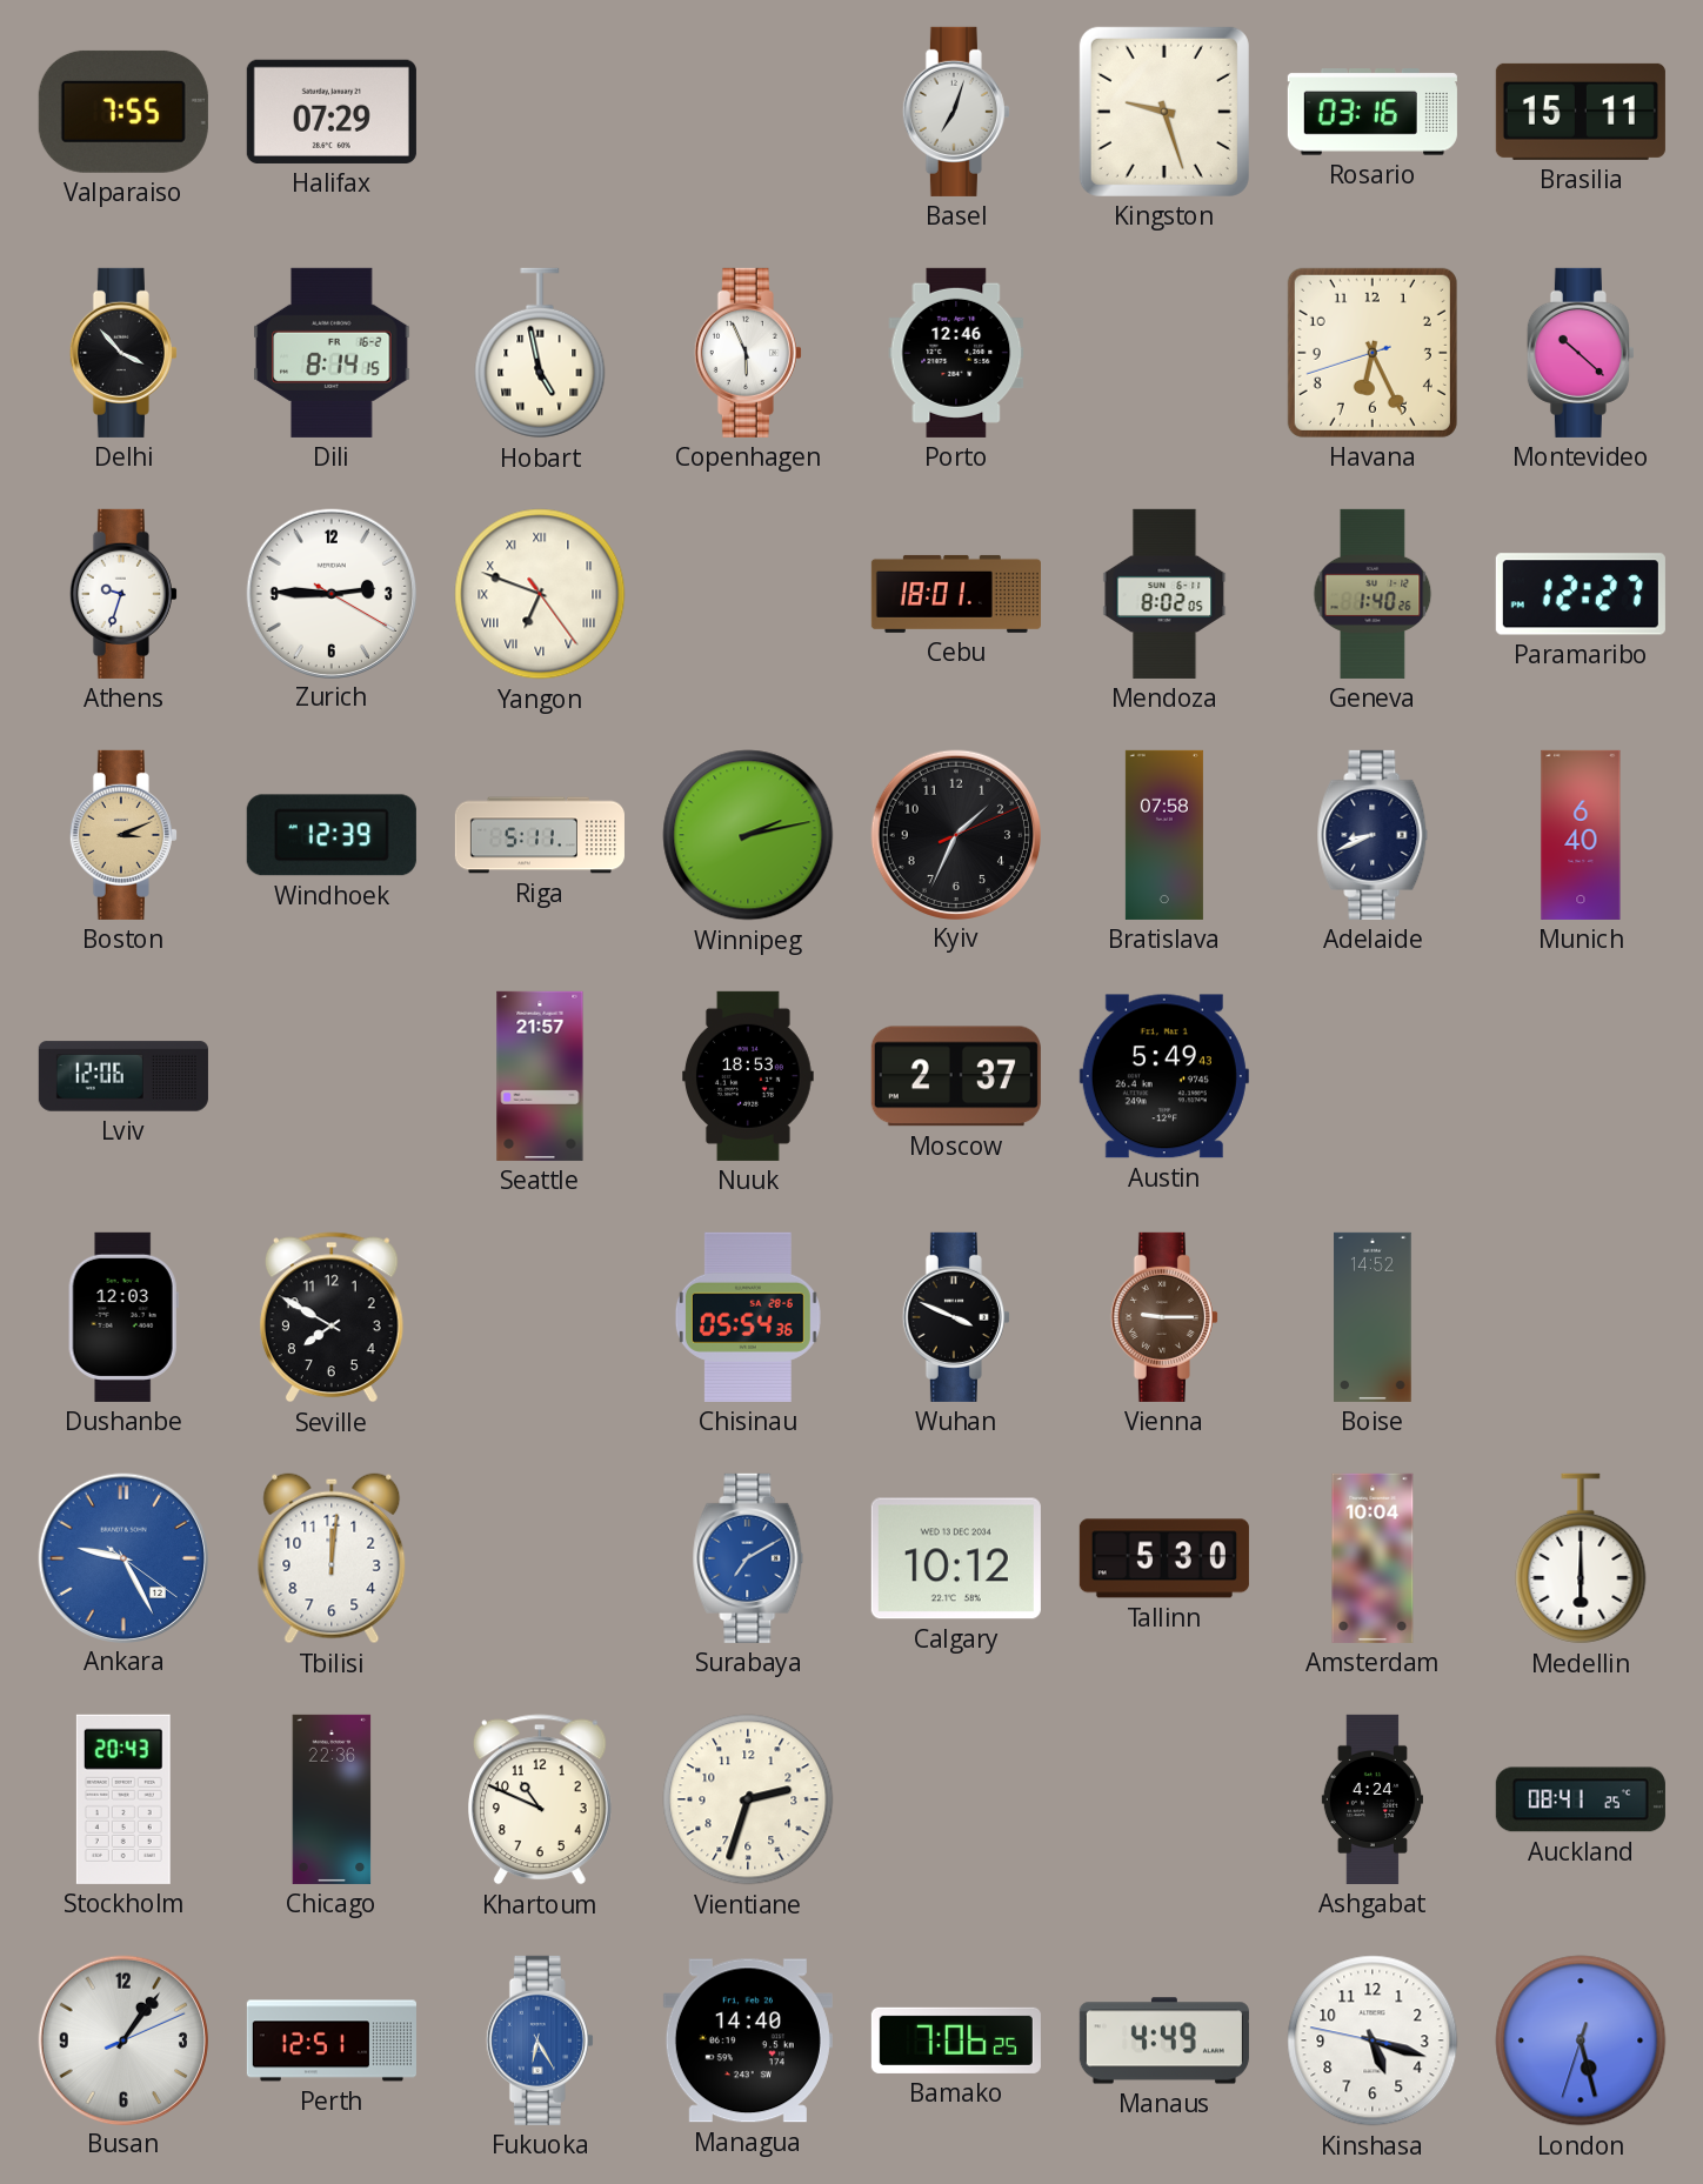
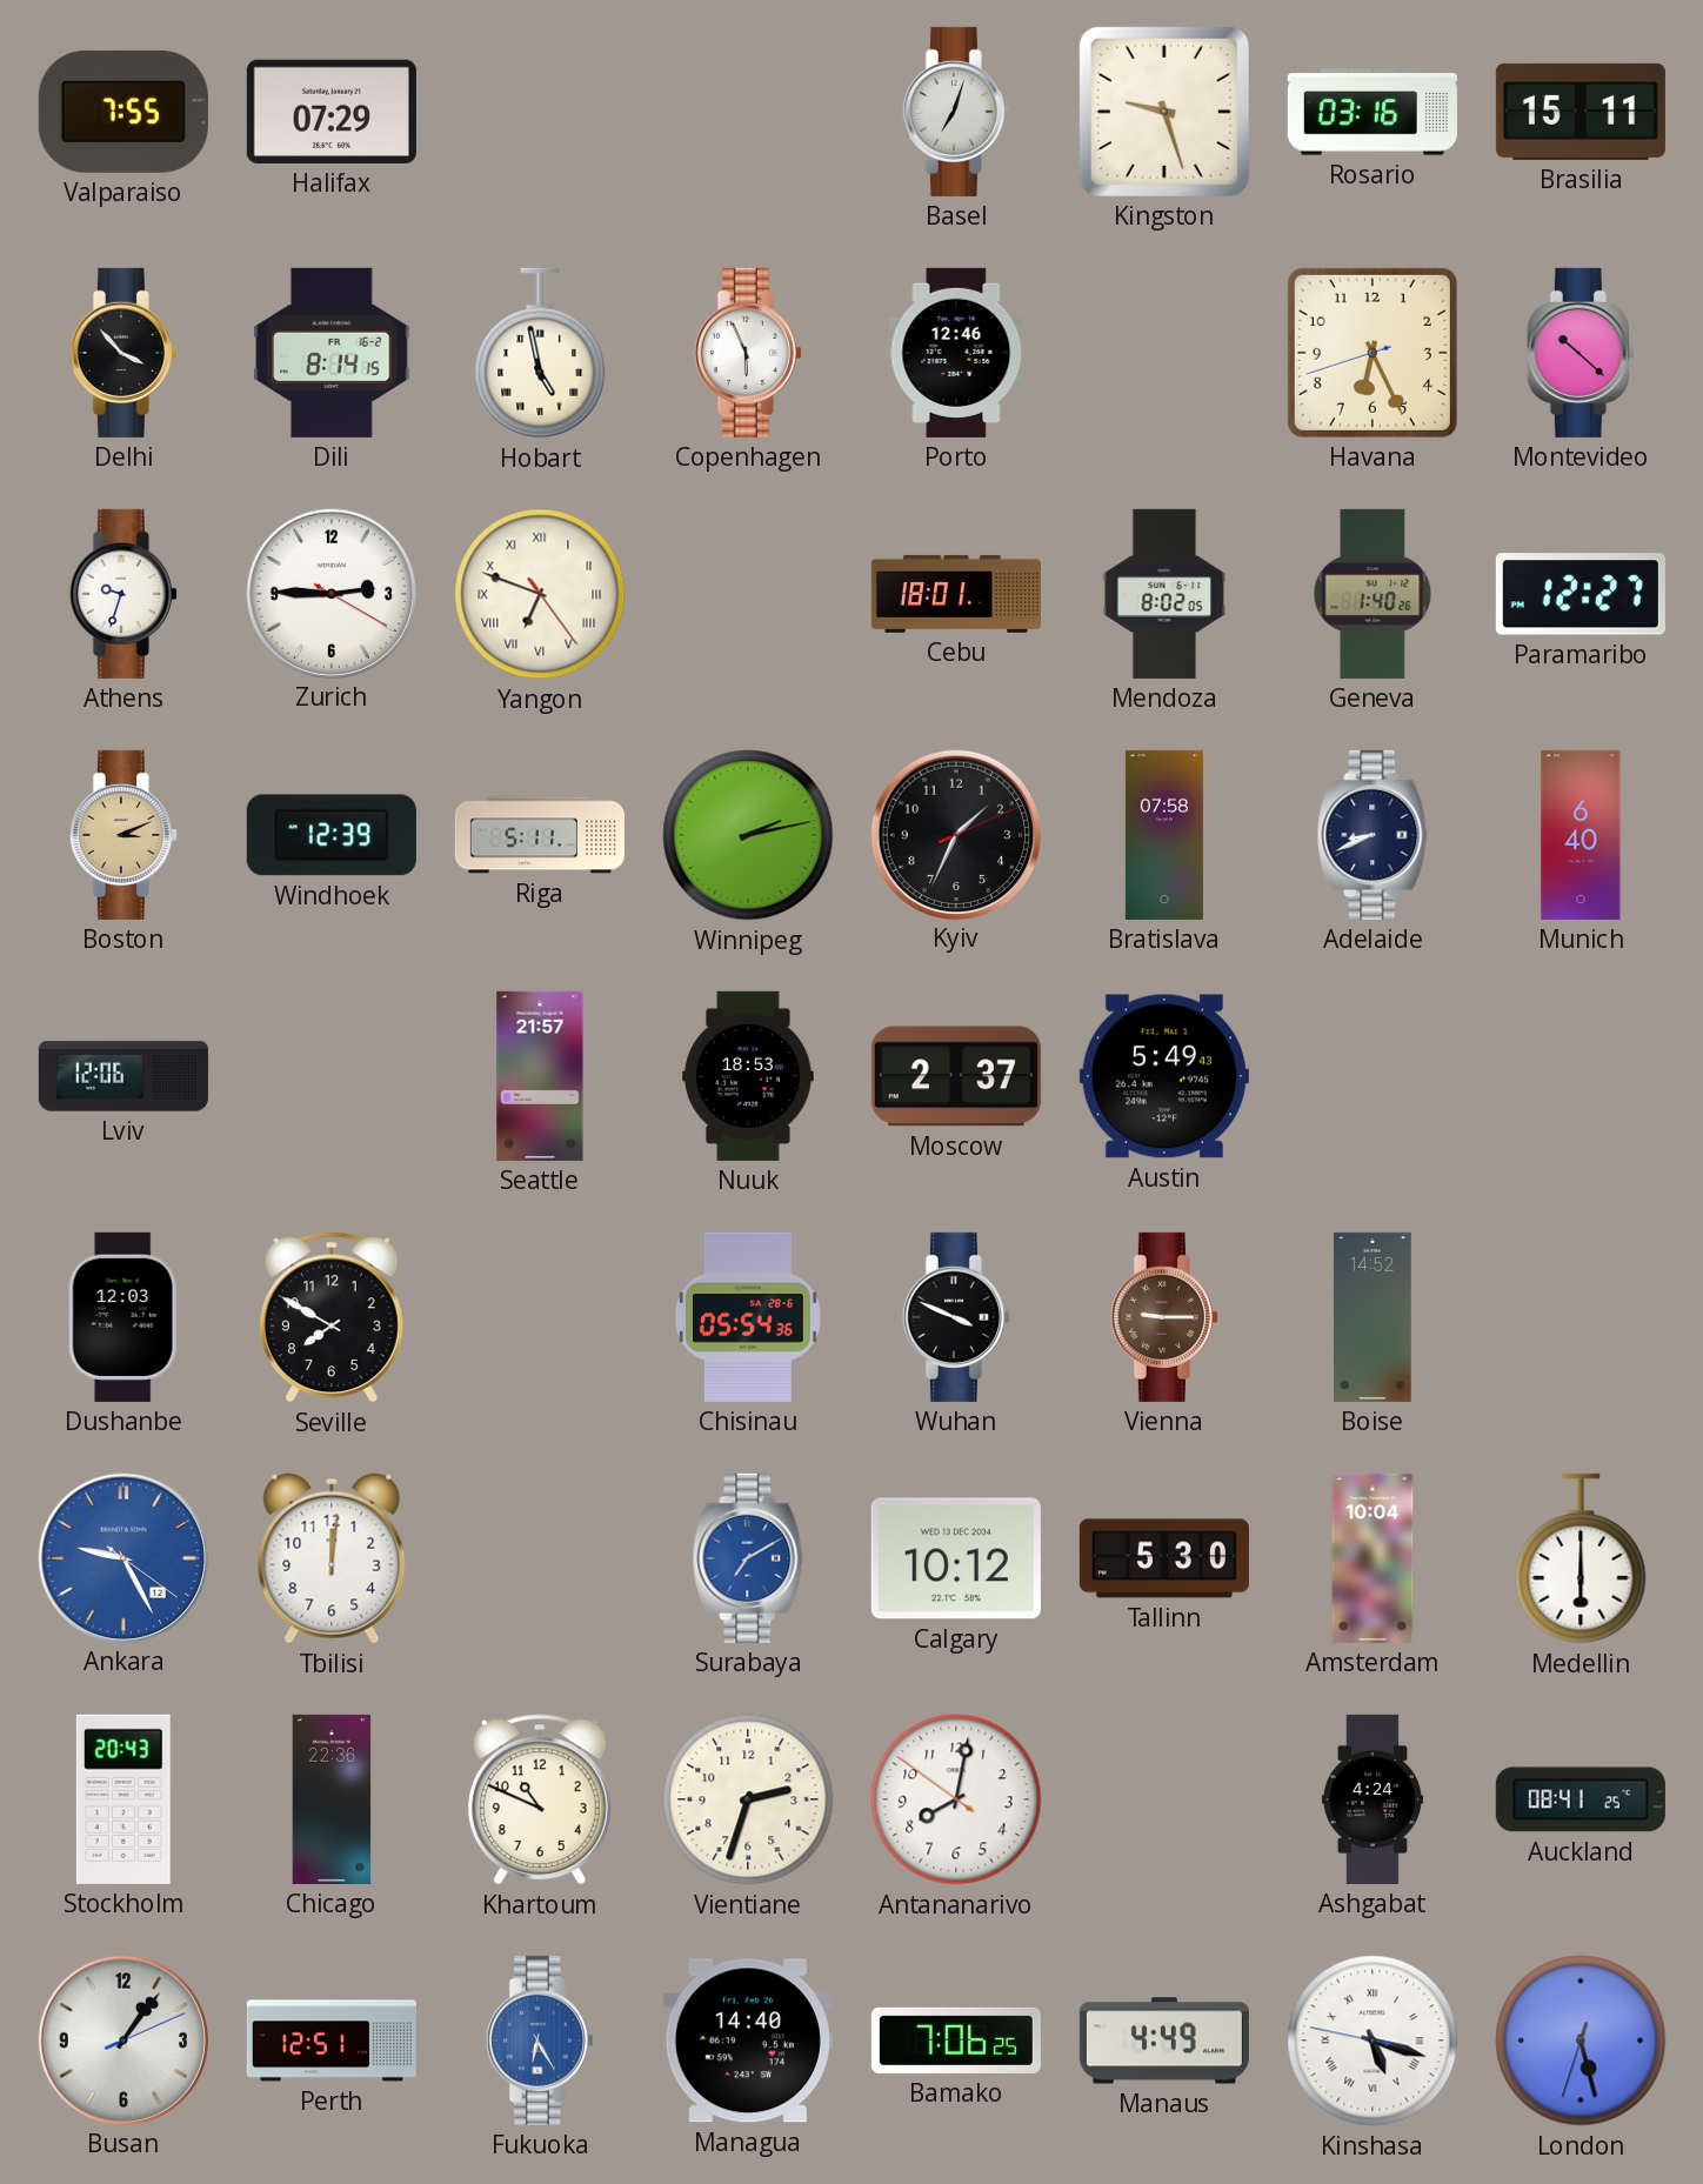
Antananarivo: none -> 8:01
Kinshasa numerals: Arabic -> Roman
